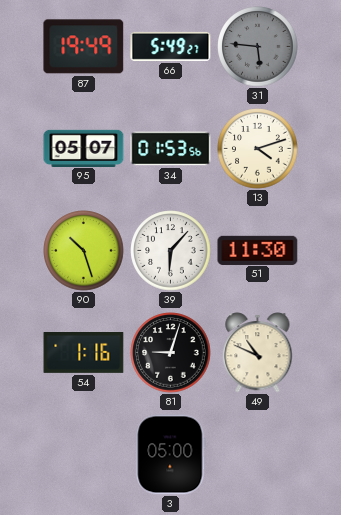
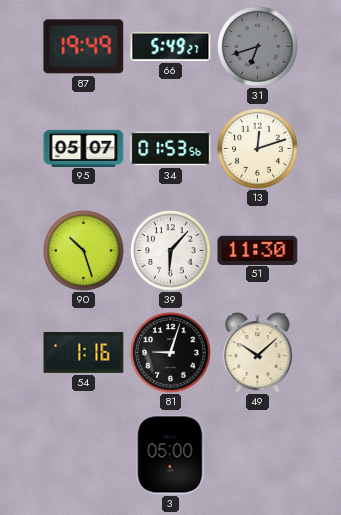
31: 5:46 -> 6:42
13: 4:12 -> 12:12
49: 10:49 -> 10:08
